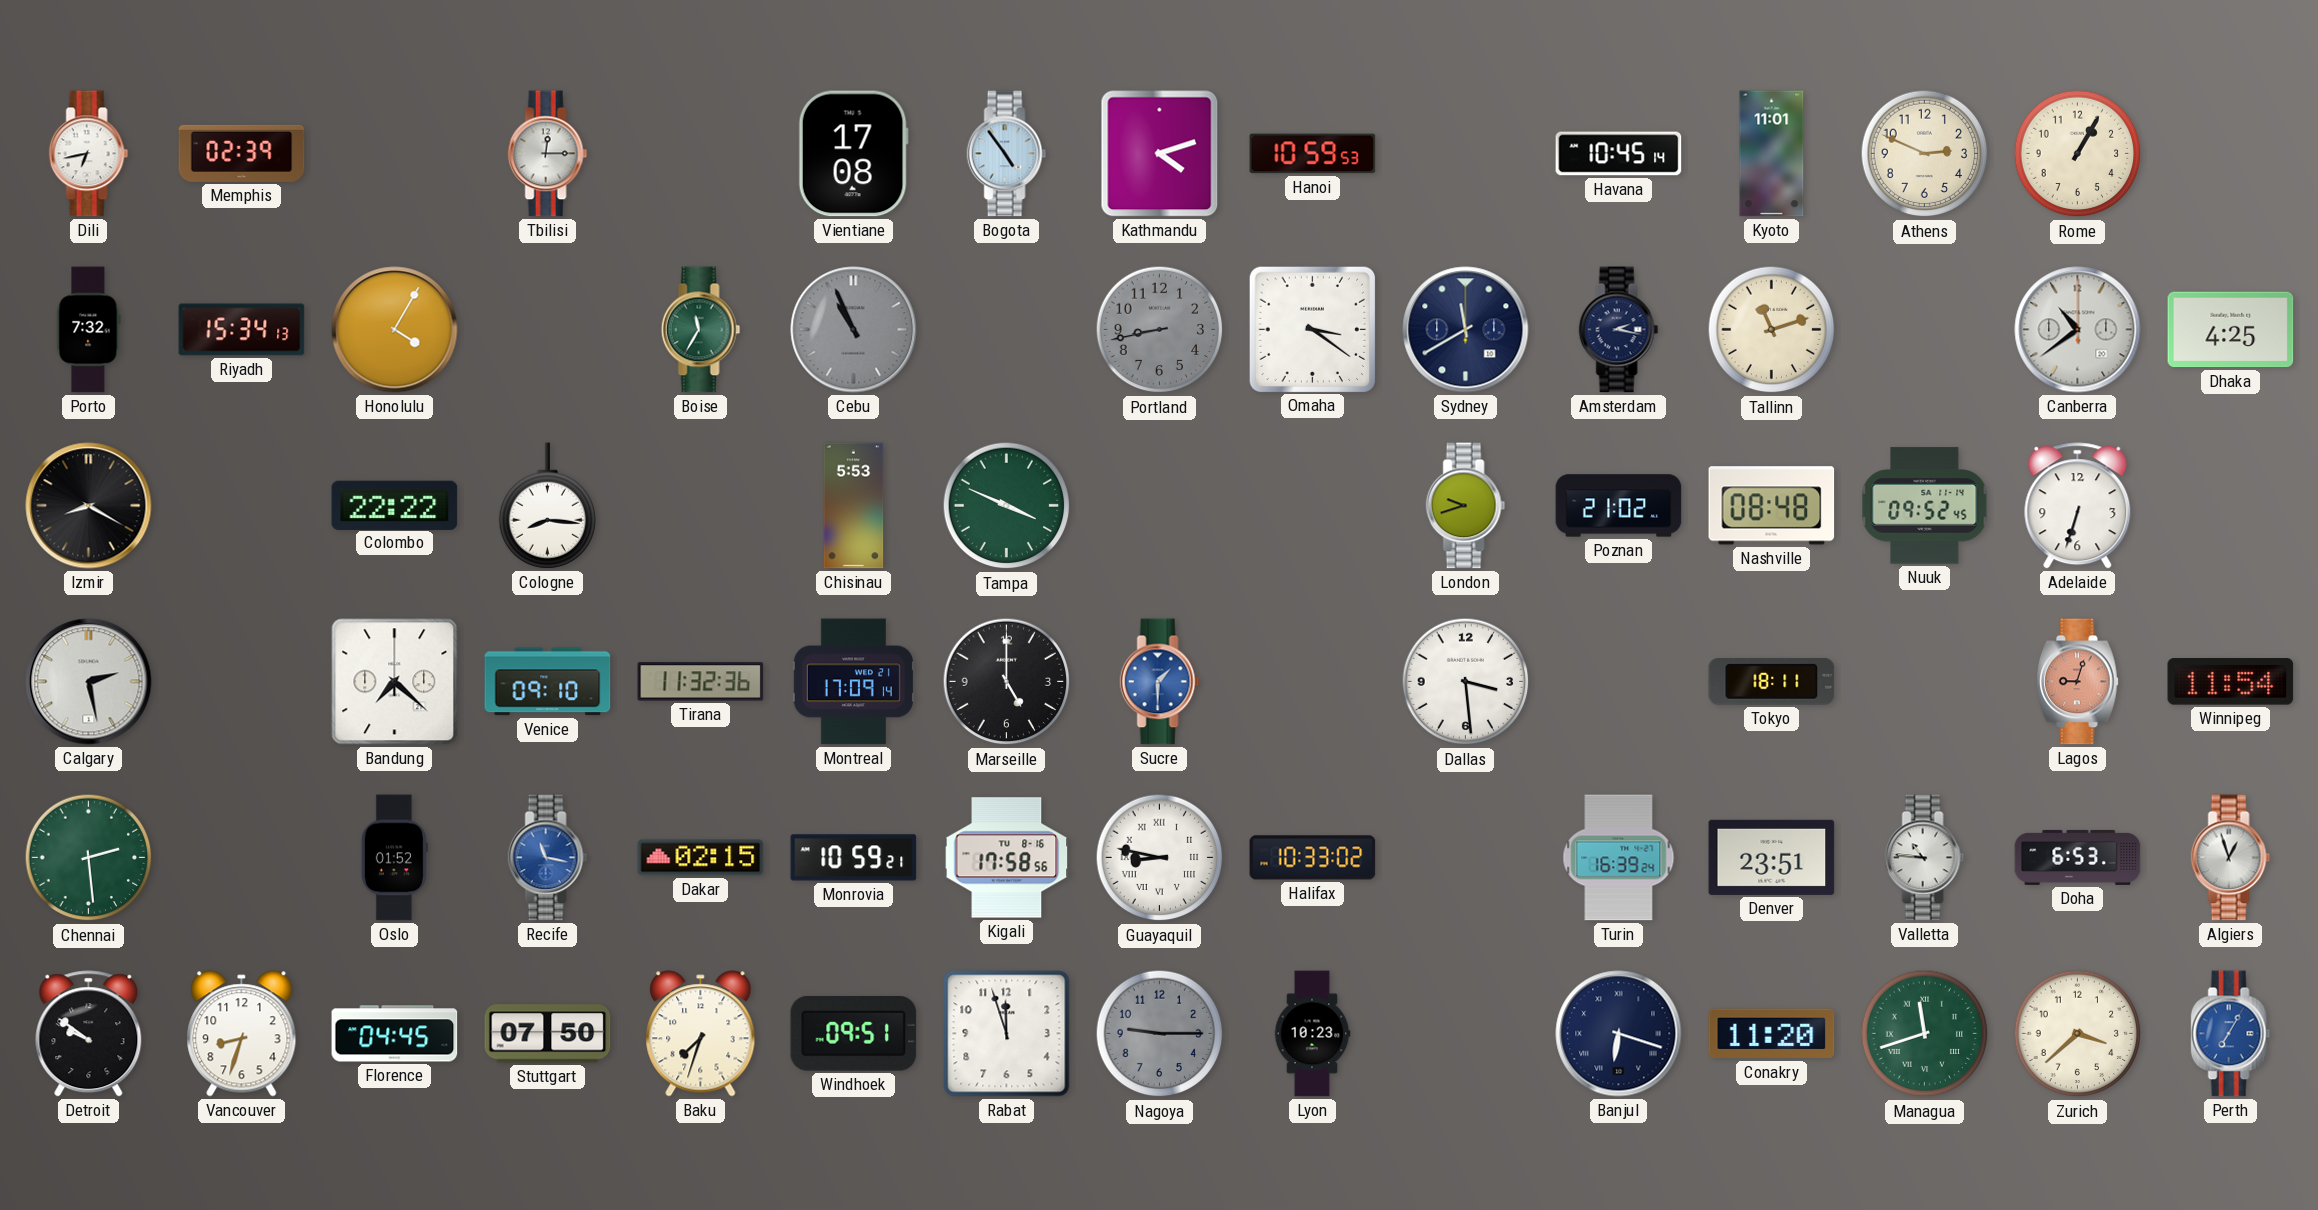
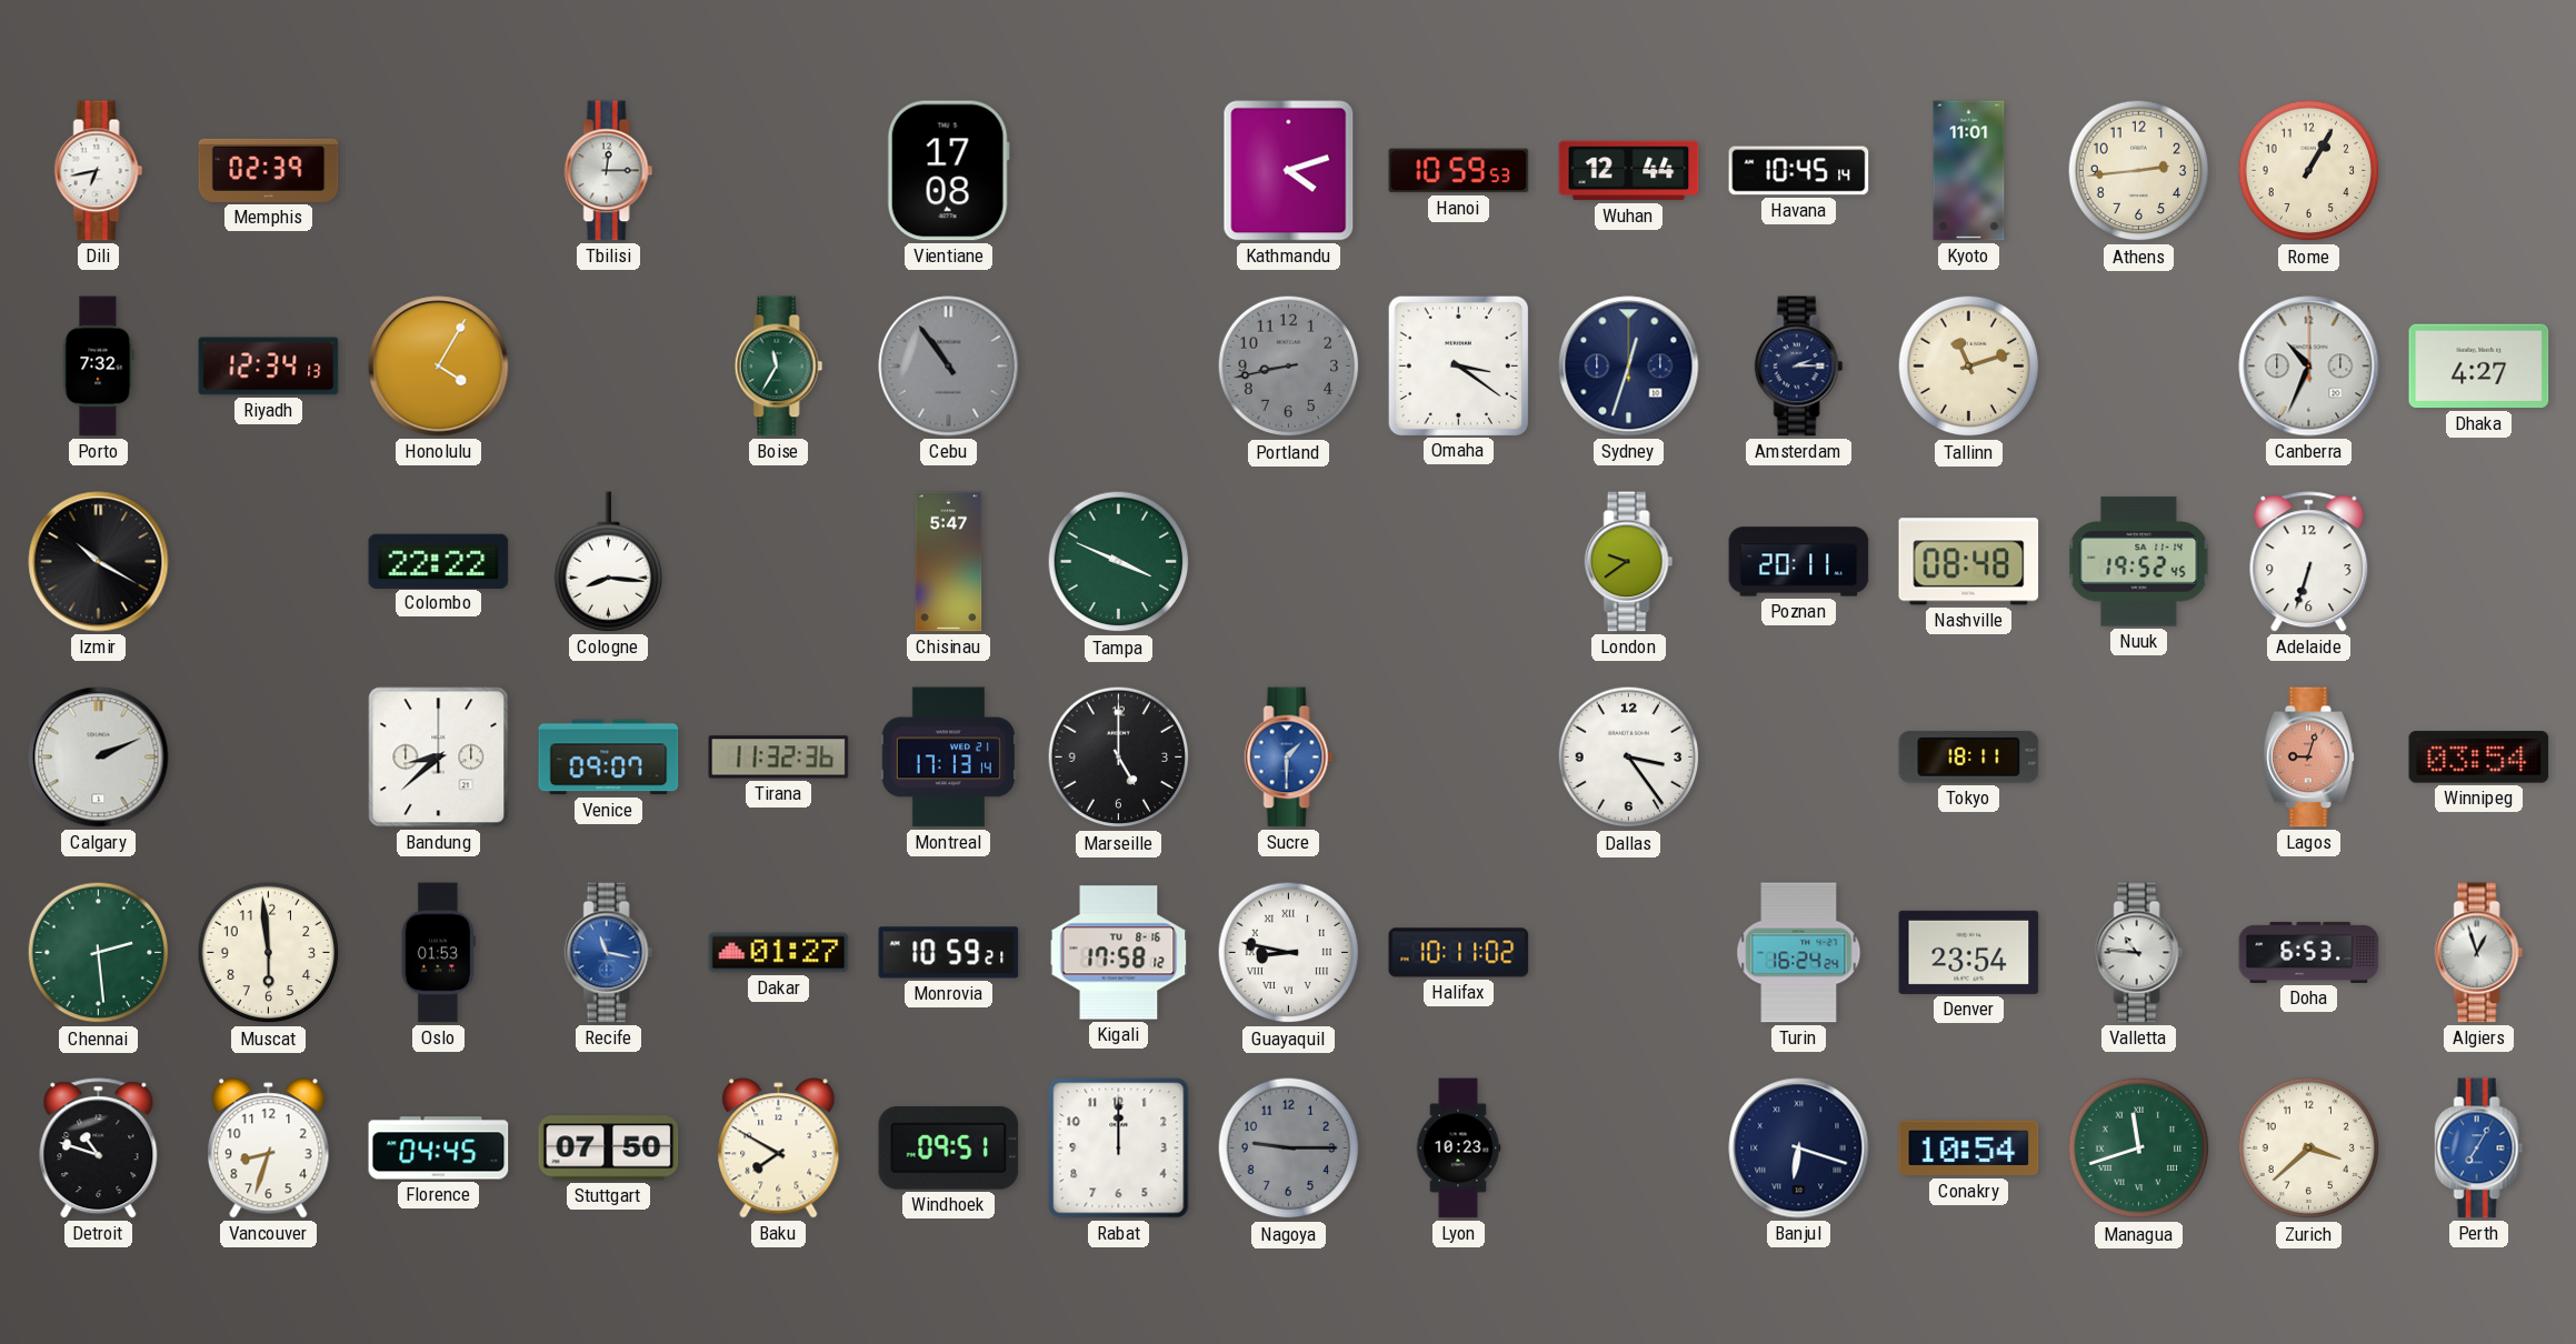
Bogota: 4:54 -> none
Wuhan: none -> 12:44
Athens: 2:49 -> 2:44
Riyadh: 15:34 -> 12:34
Cebu: 10:56 -> 10:54
Sydney: 11:40 -> 12:33
Amsterdam: 2:17 -> 2:15
Canberra: 10:39 -> 10:34
Dhaka: 4:25 -> 4:27
Izmir: 8:20 -> 10:20
Chisinau: 5:53 -> 5:47
London: 9:42 -> 9:39
Poznan: 21:02 -> 20:11
Nuuk: 09:52 -> 19:52
Calgary: 2:28 -> 2:11
Bandung: 7:22 -> 8:38
Venice: 09:10 -> 09:07
Montreal: 17:09 -> 17:13
Dallas: 3:29 -> 3:24
Winnipeg: 11:54 -> 03:54
Muscat: none -> 5:59
Oslo: 01:52 -> 01:53
Dakar: 02:15 -> 01:27
Kigali: 17:58:56 -> 17:58:12
Halifax: 10:33 -> 10:11
Turin: 16:39 -> 16:24
Denver: 23:51 -> 23:54
Detroit: 9:51 -> 10:48
Baku: 7:33 -> 7:50
Rabat: 11:57 -> 12:00
Conakry: 11:20 -> 10:54
